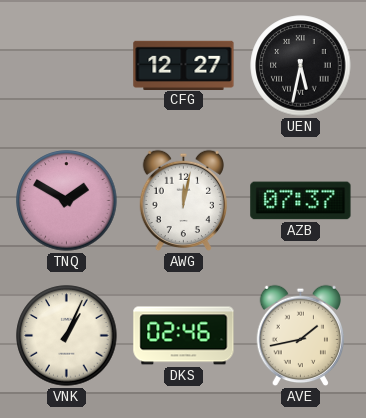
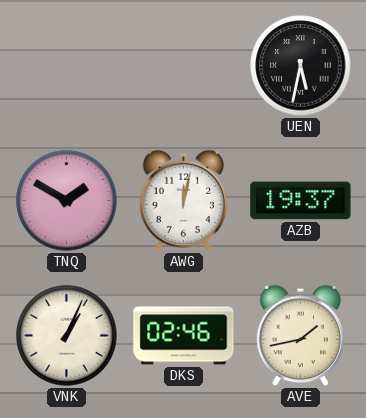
CFG: 12:27 -> none
AZB: 07:37 -> 19:37
